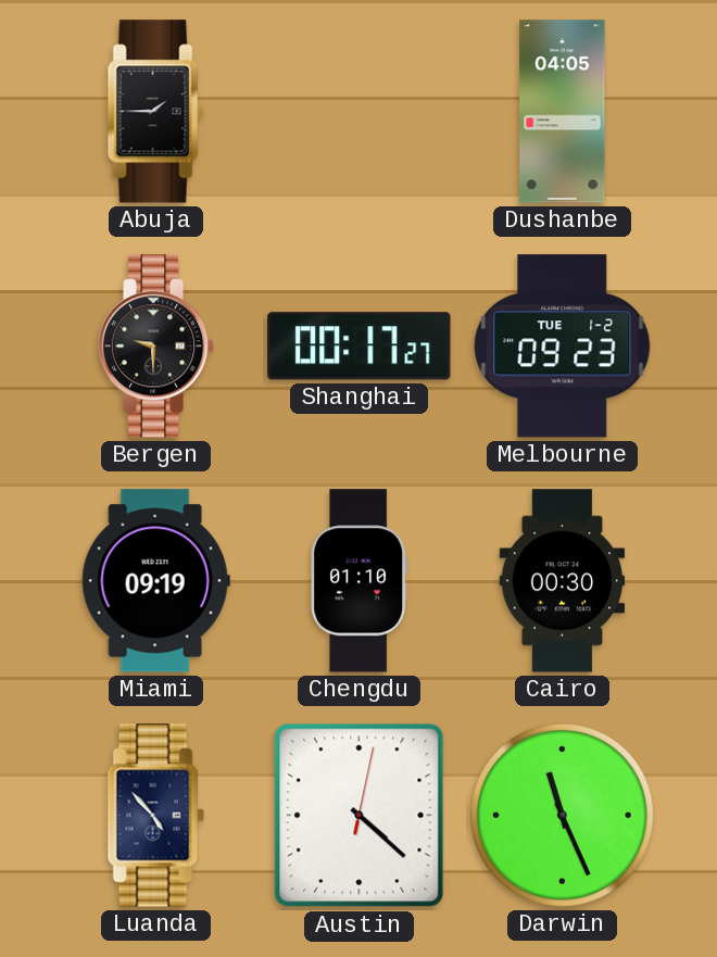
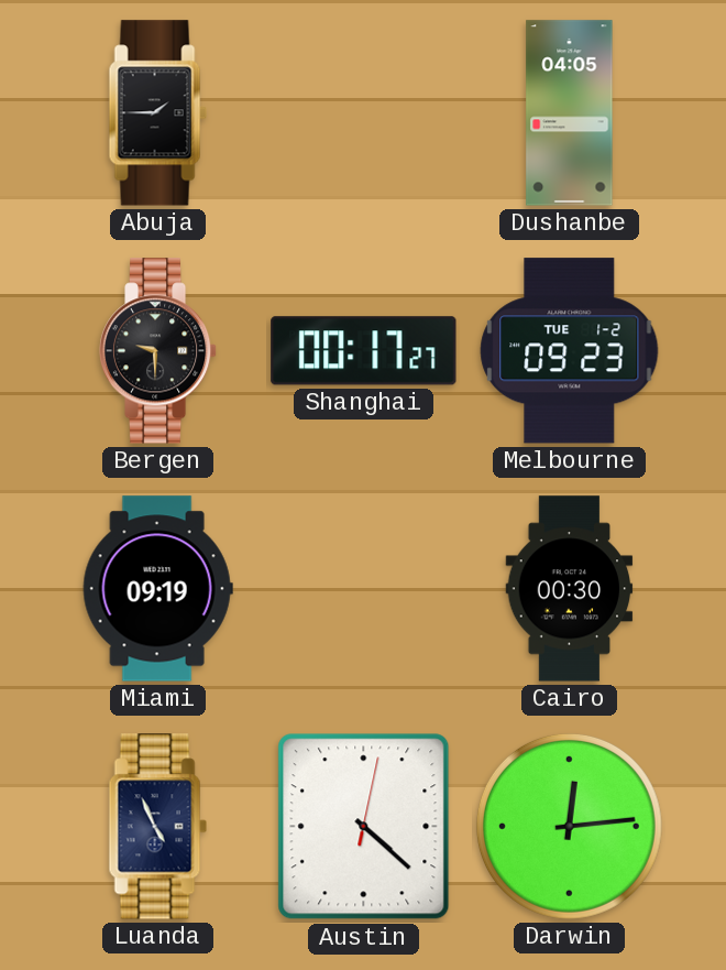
Chengdu: 01:10 -> none
Luanda: 4:53 -> 4:56
Darwin: 11:26 -> 12:14
